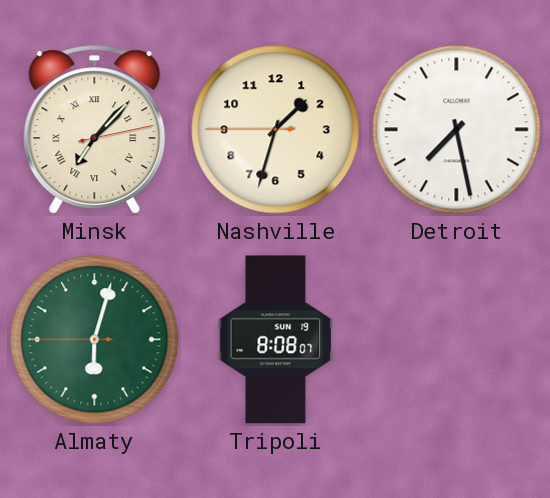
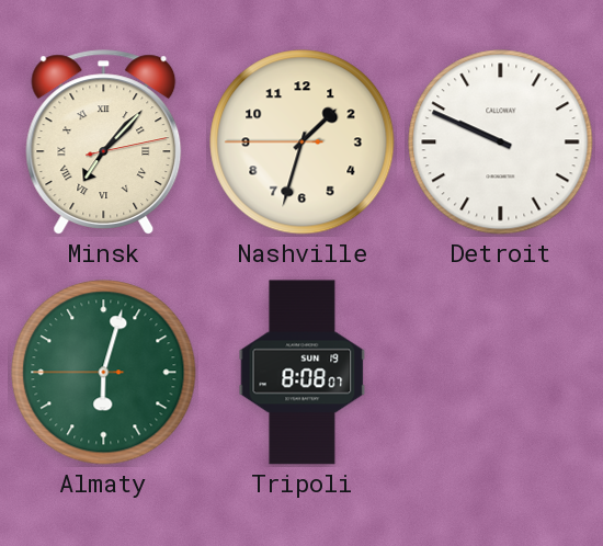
Detroit: 7:28 -> 9:49
